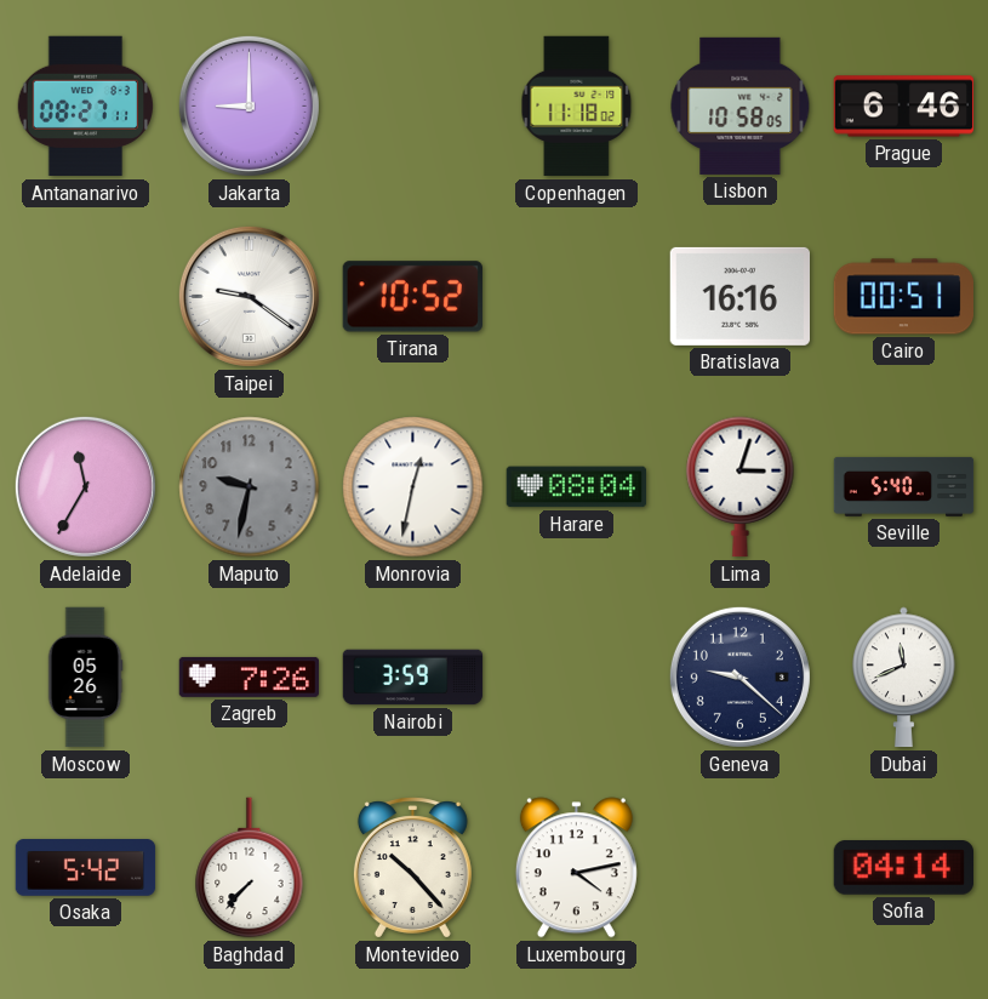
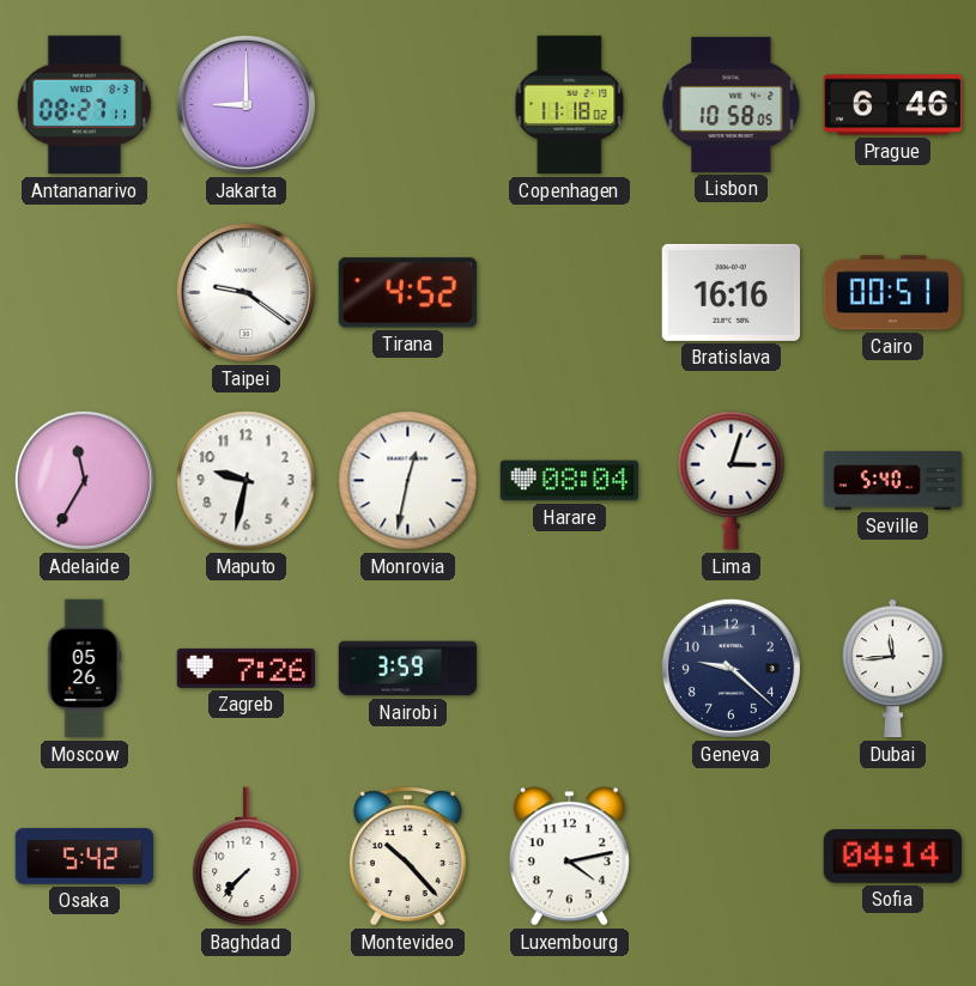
Tirana: 10:52 -> 4:52
Maputo dial: grey -> white
Dubai: 11:41 -> 11:44
